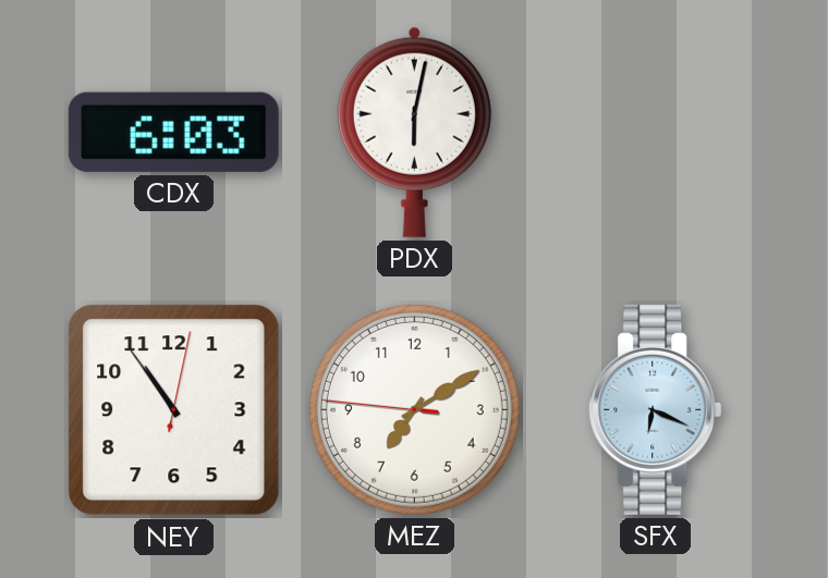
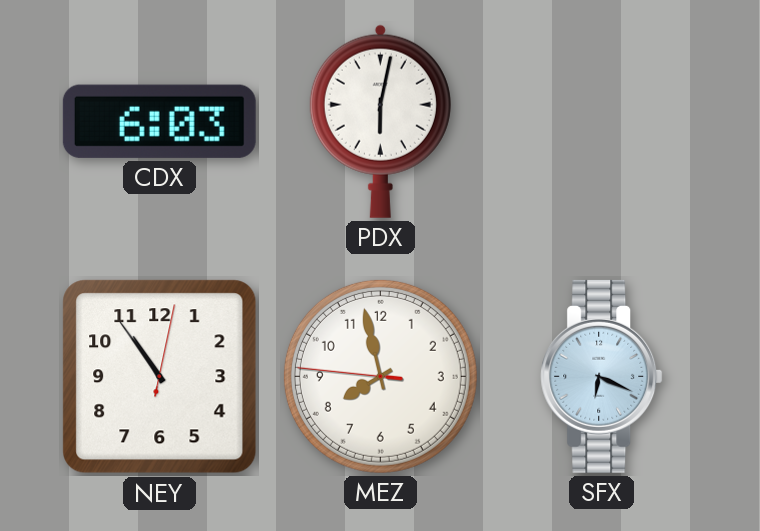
MEZ: 7:09 -> 7:57
